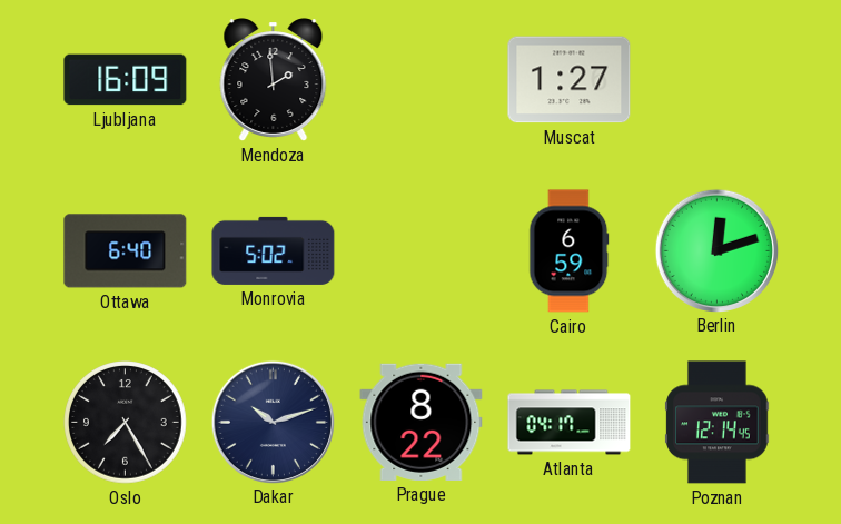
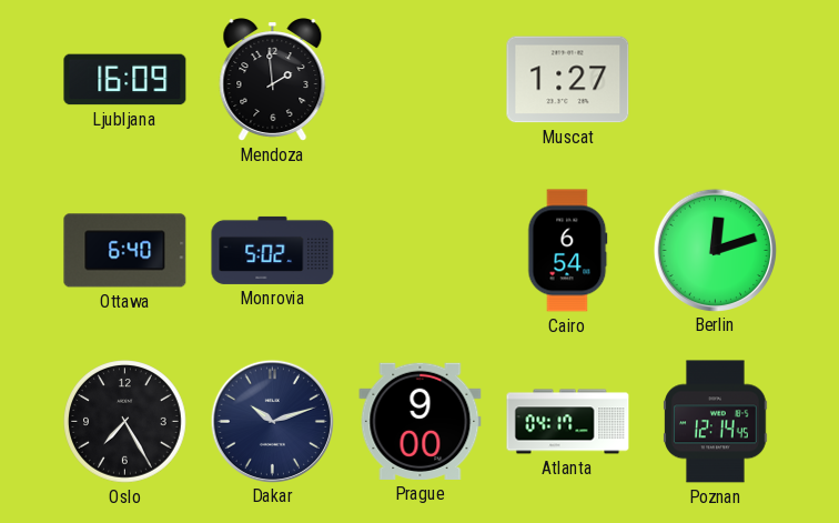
Cairo: 6:59 -> 6:54
Prague: 8:22 -> 9:00
